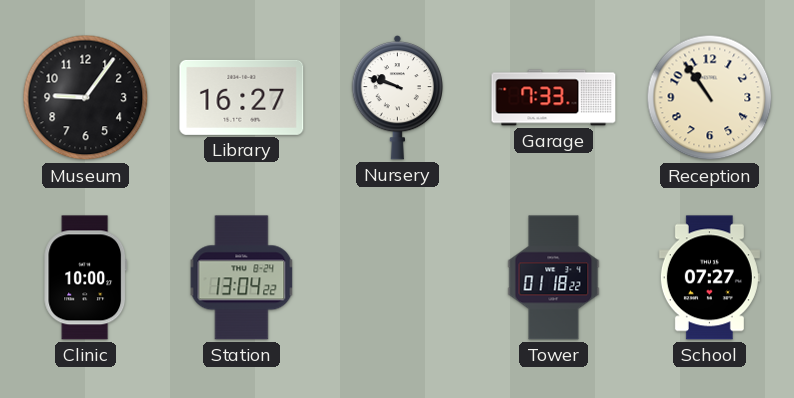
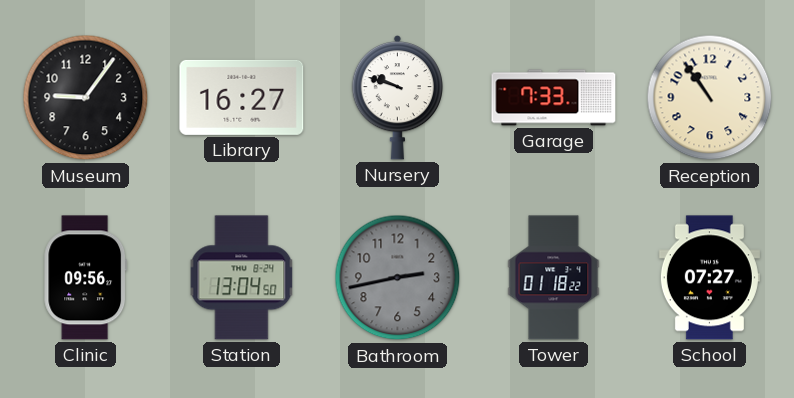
Clinic: 10:00 -> 09:56
Station: 13:04:22 -> 13:04:50
Bathroom: none -> 2:43
